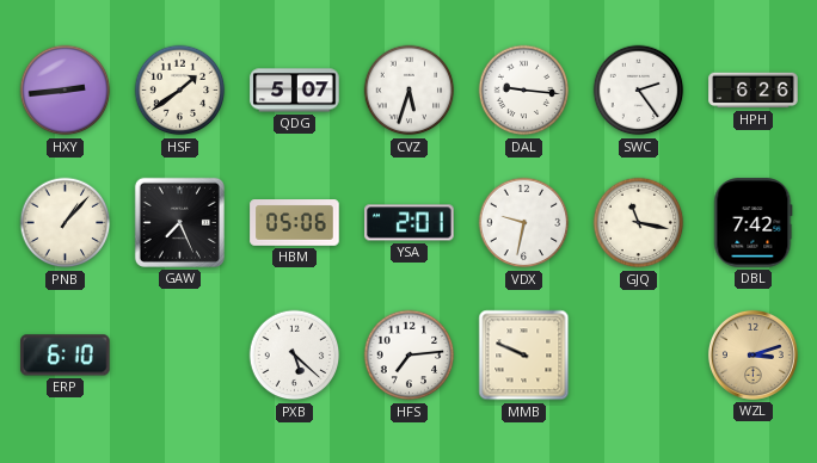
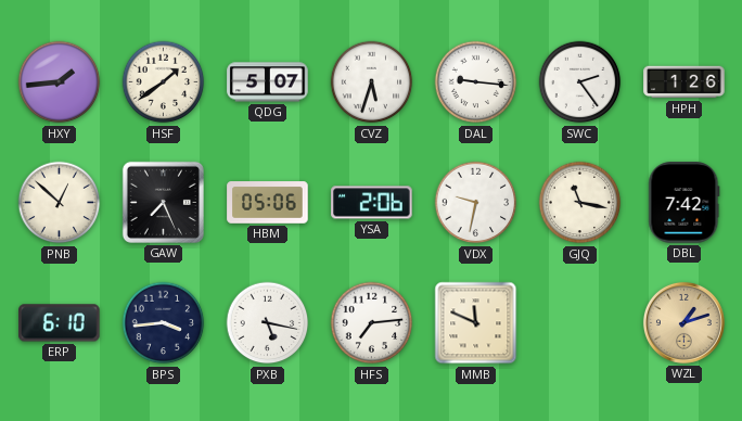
HXY: 2:44 -> 1:44
HPH: 6:26 -> 1:26
PNB: 1:07 -> 12:52
YSA: 2:01 -> 2:06
BPS: none -> 3:44
PXB: 5:22 -> 5:17
MMB: 9:49 -> 11:49
WZL: 3:12 -> 1:12
